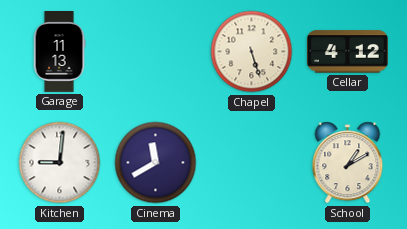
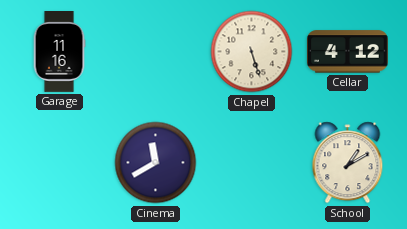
Garage: 11:13 -> 11:16
Kitchen: 9:01 -> none
